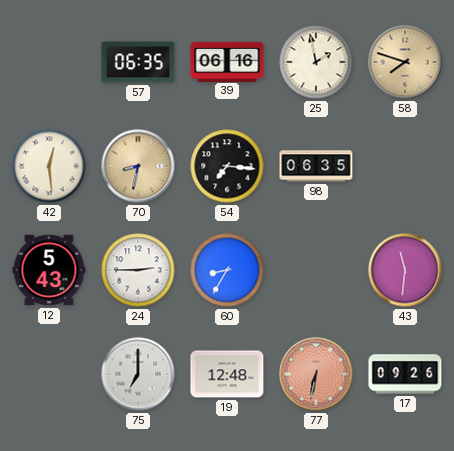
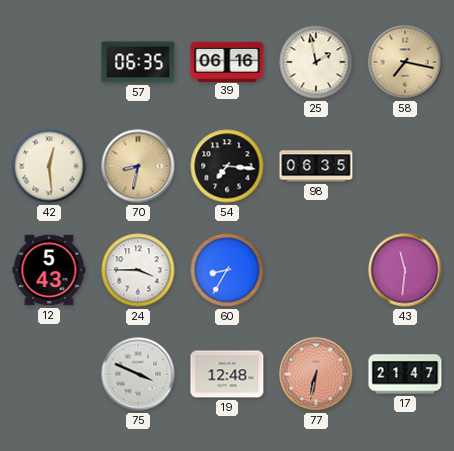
58: 7:48 -> 7:17
24: 2:45 -> 3:45
75: 7:00 -> 3:49
17: 09:26 -> 21:47
